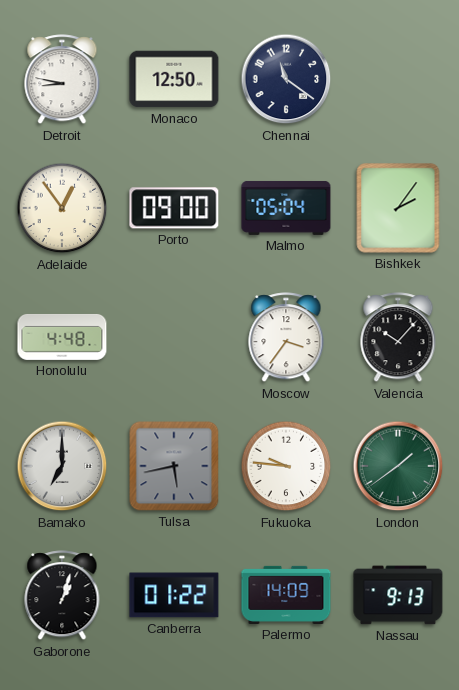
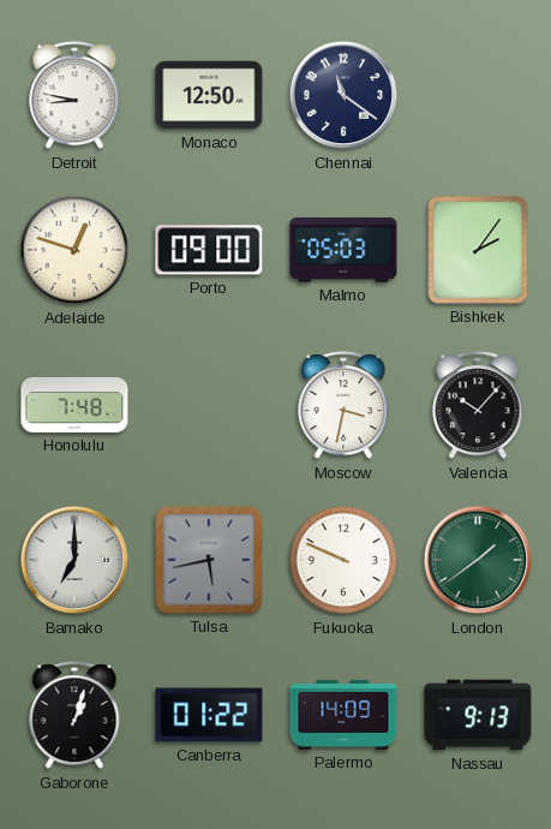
Adelaide: 12:54 -> 12:48
Malmo: 05:04 -> 05:03
Honolulu: 4:48 -> 7:48
Moscow: 3:36 -> 3:32
Fukuoka: 9:46 -> 9:49
